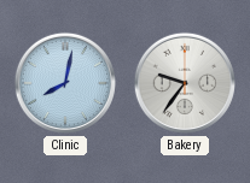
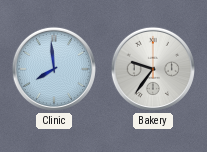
Clinic: 8:02 -> 7:59
